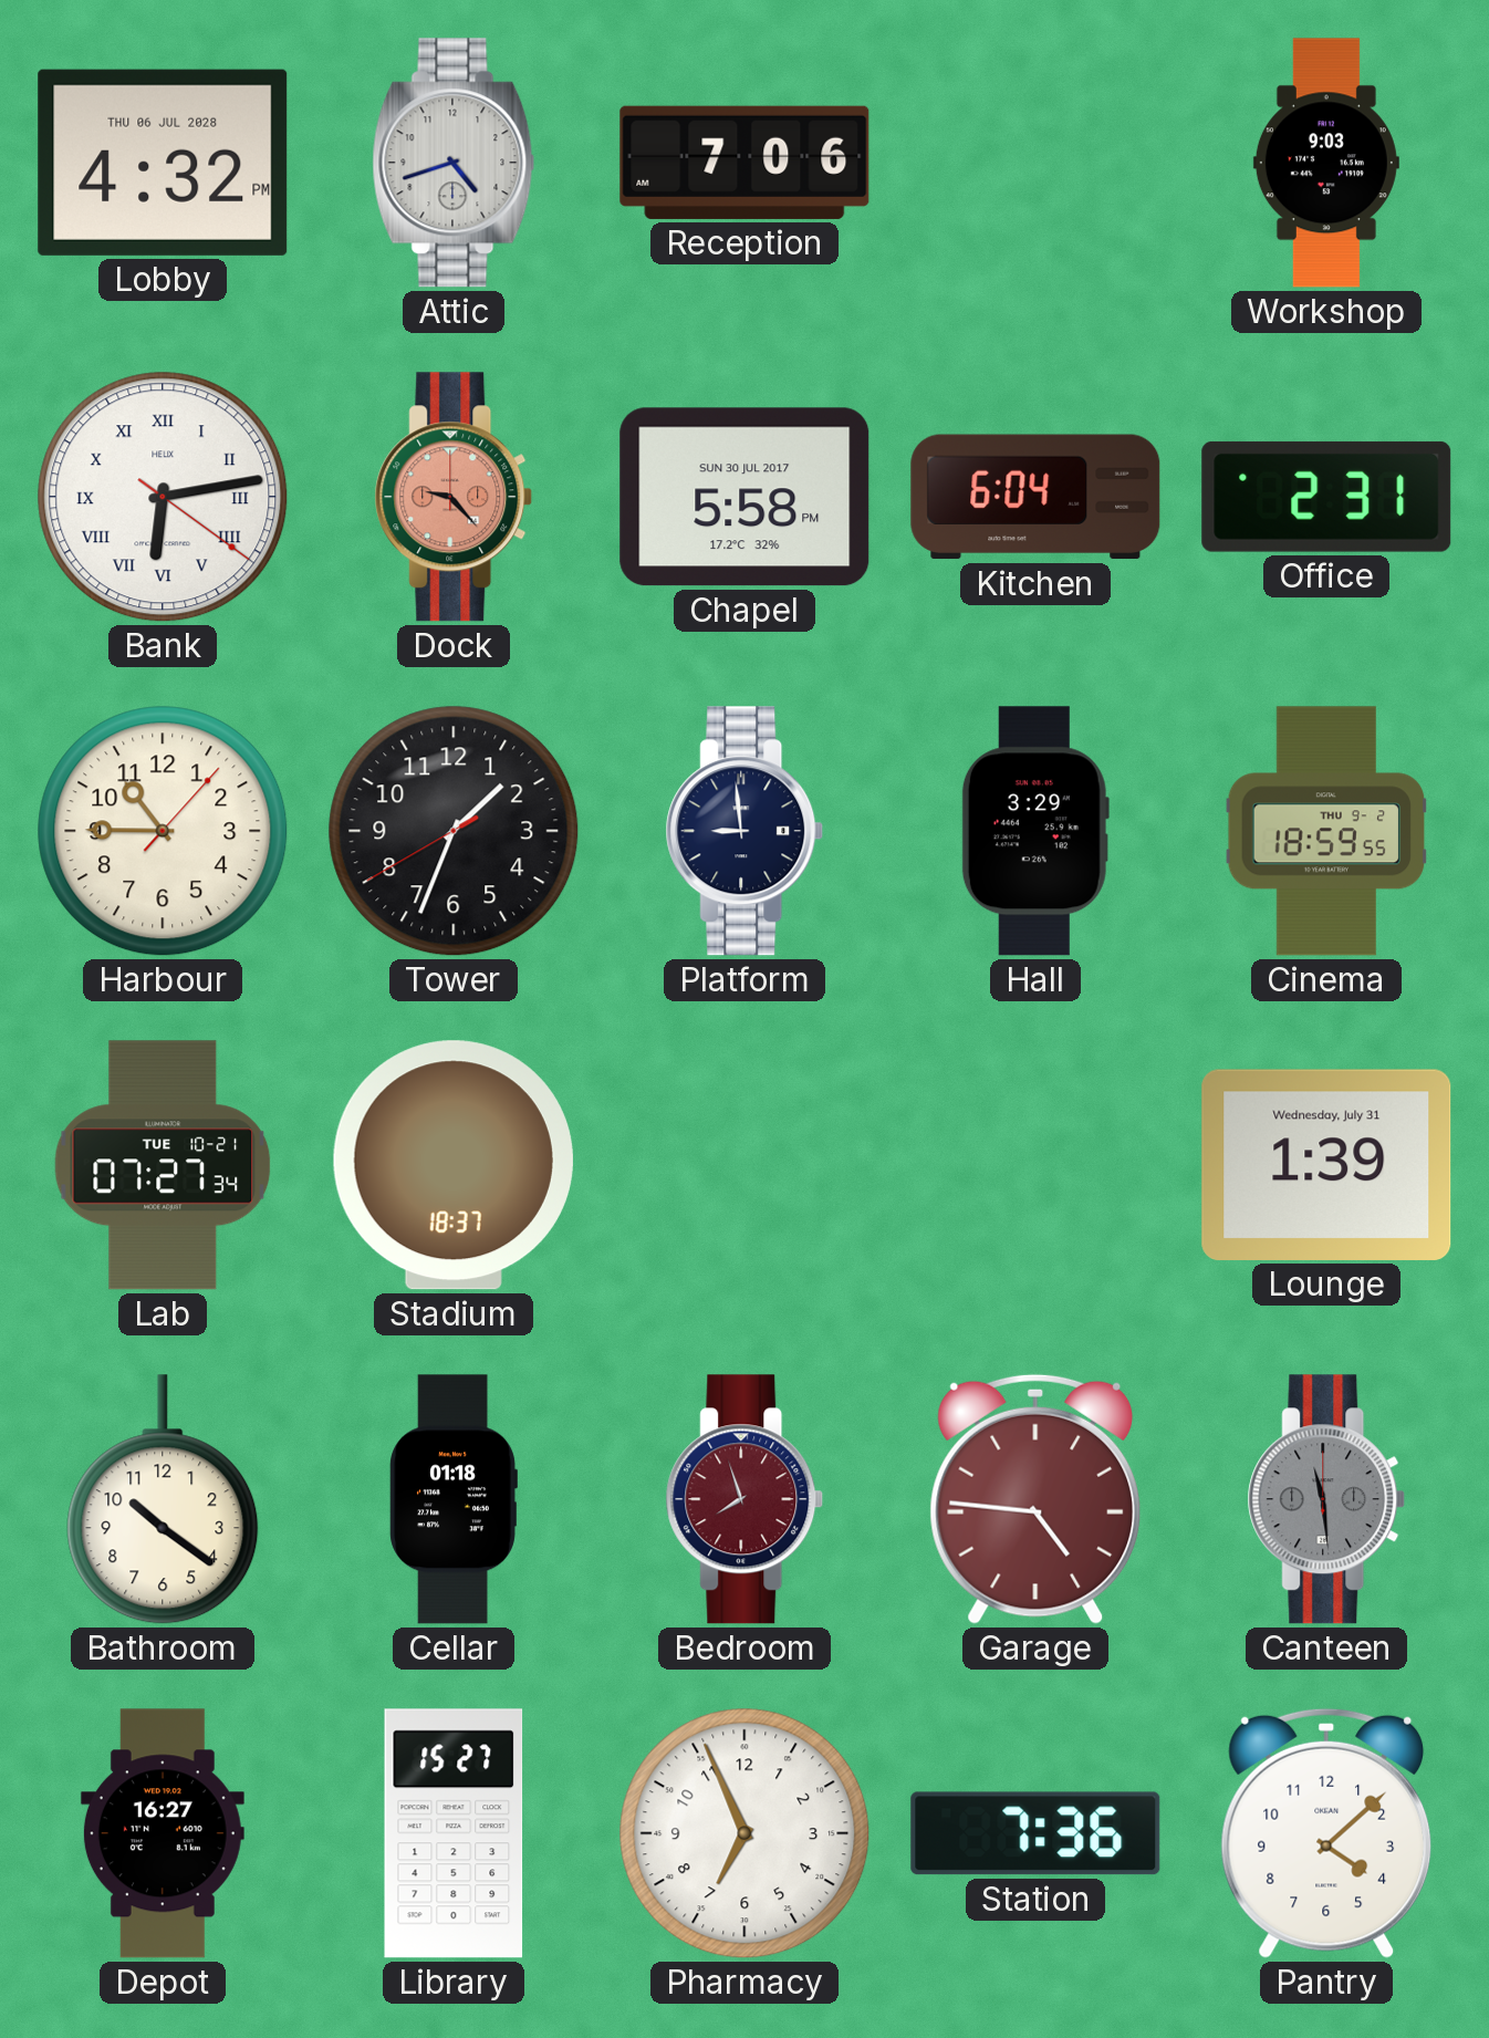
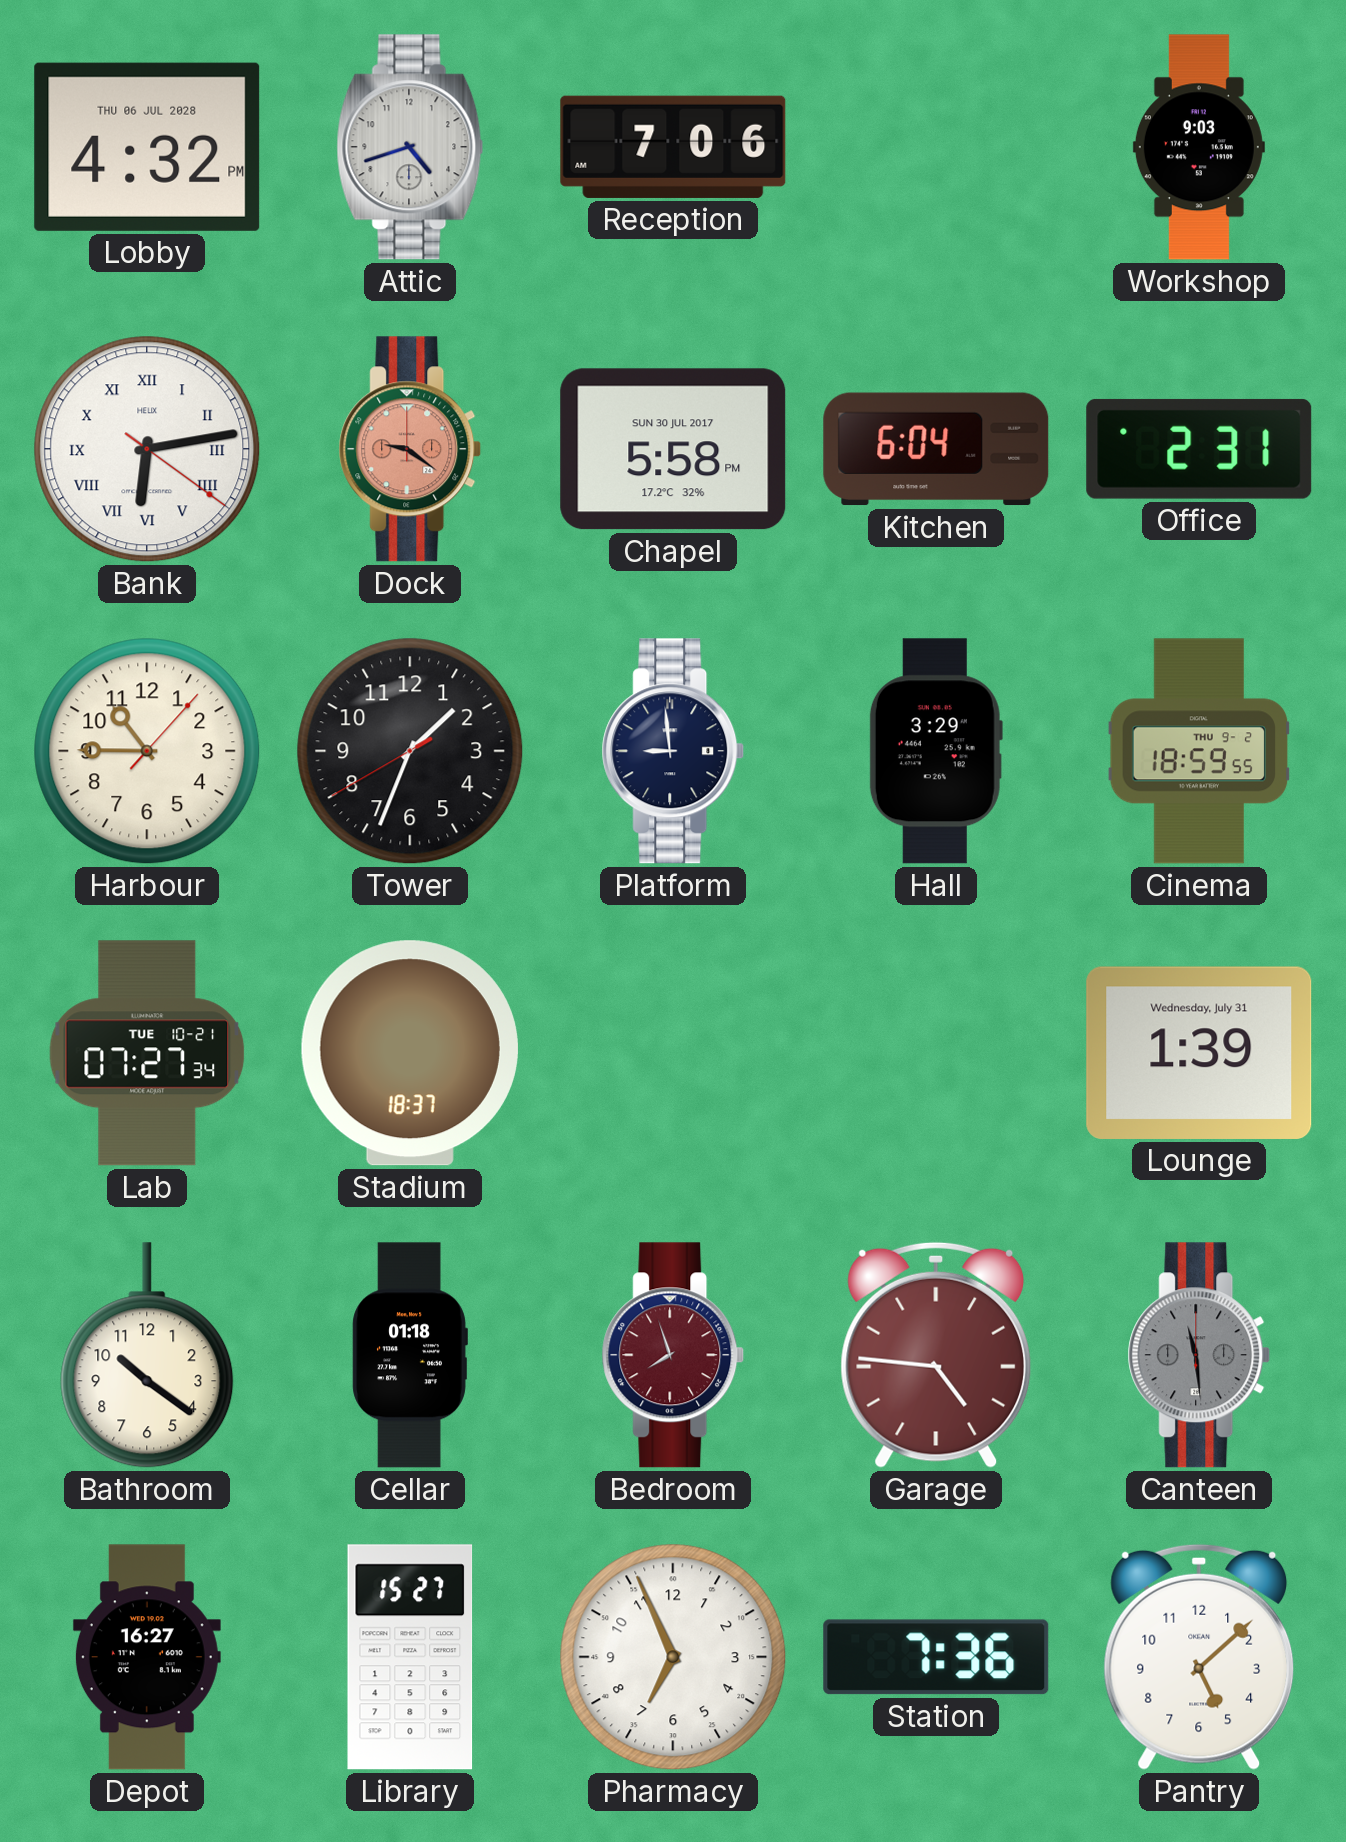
Dock: 9:23 -> 9:21
Pantry: 4:08 -> 5:08
